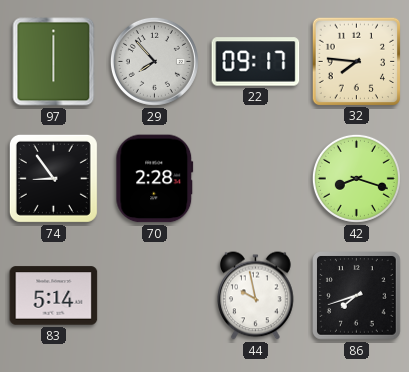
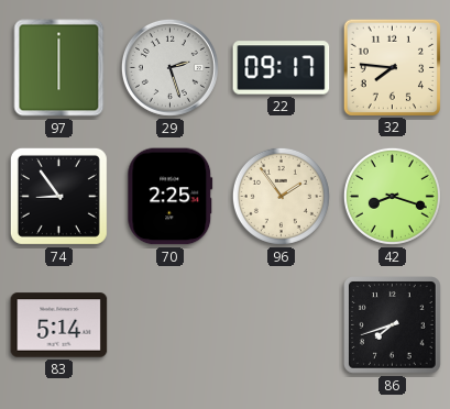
29: 7:53 -> 2:27
70: 2:28 -> 2:25
96: none -> 1:54
44: 9:58 -> none
